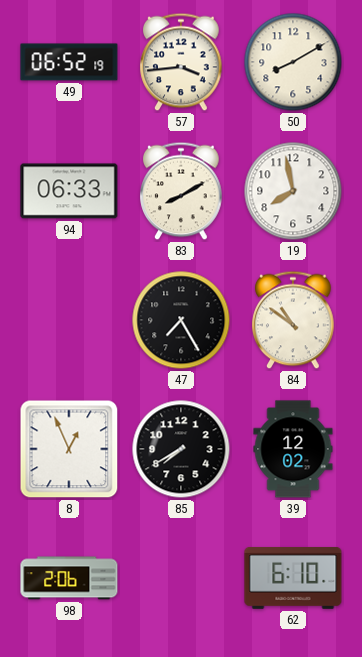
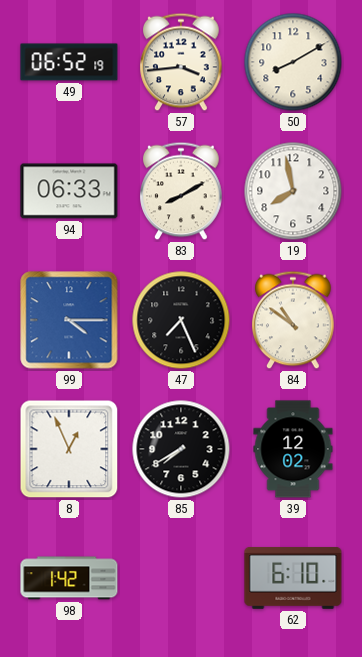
99: none -> 4:15
47: 7:25 -> 7:26
98: 2:06 -> 1:42
